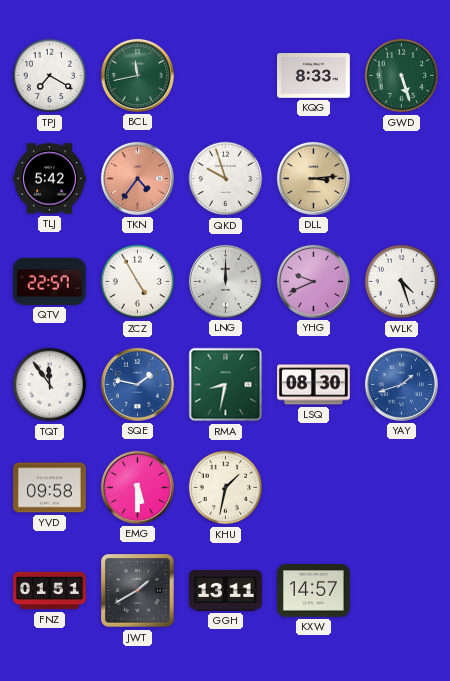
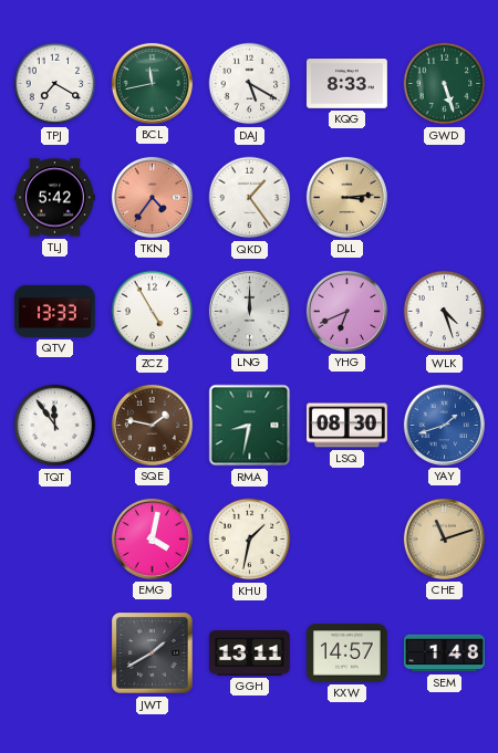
DAJ: none -> 5:20
QKD: 9:57 -> 1:24
QTV: 22:57 -> 13:33
YHG: 9:41 -> 6:41
SQE dial: blue -> brown
YVD: 09:58 -> none
EMG: 5:30 -> 4:02
CHE: none -> 11:12
FNZ: 01:51 -> none
SEM: none -> 1:48
